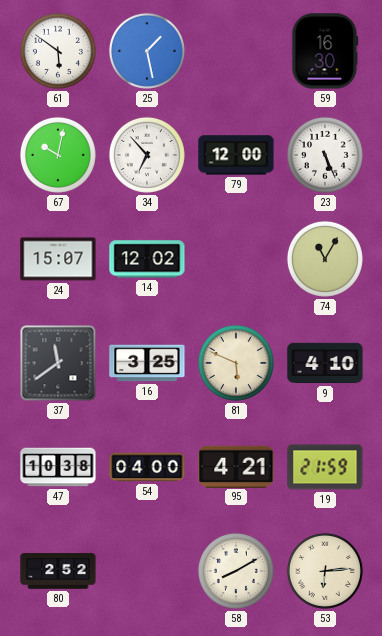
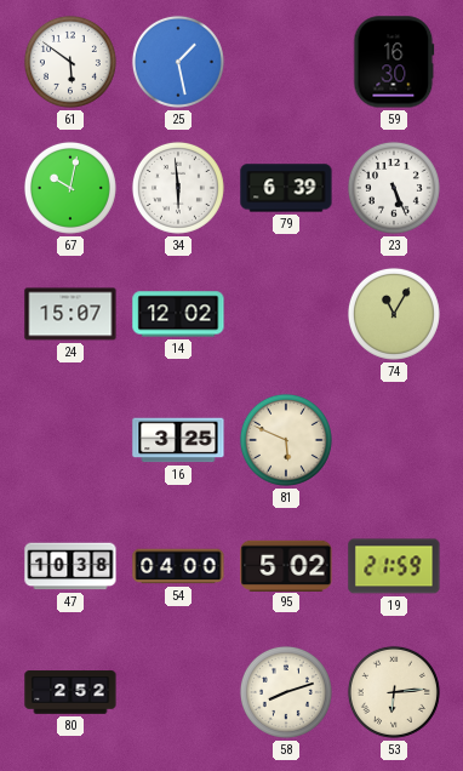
34: 6:53 -> 5:59
79: 12:00 -> 6:39
37: 11:39 -> none
9: 4:10 -> none
95: 4:21 -> 5:02
58: 8:10 -> 8:12
